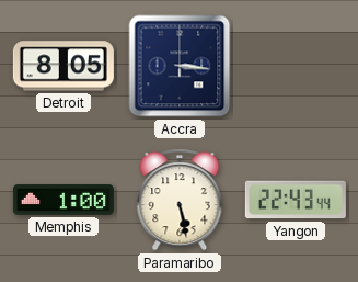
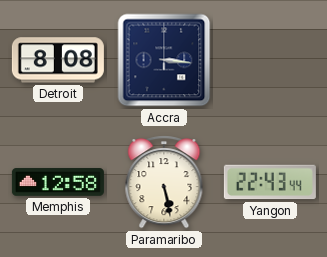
Detroit: 8:05 -> 8:08
Memphis: 1:00 -> 12:58
